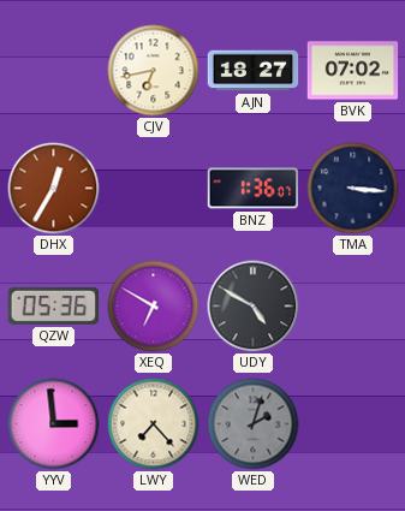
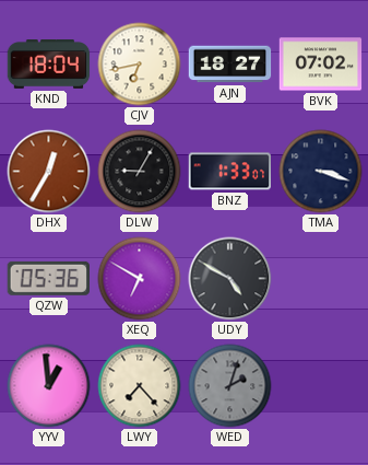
KND: none -> 18:04
DLW: none -> 9:05
BNZ: 1:36 -> 1:33
TMA: 3:16 -> 3:18
YYV: 2:59 -> 12:59
